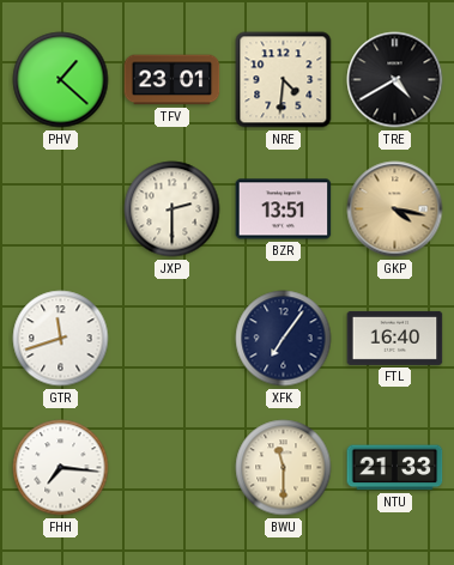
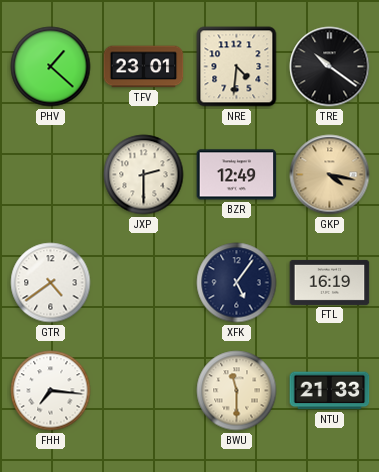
TRE: 4:40 -> 10:21
BZR: 13:51 -> 12:49
GTR: 11:42 -> 4:39
XFK: 7:06 -> 5:06
FTL: 16:40 -> 16:19
